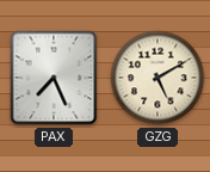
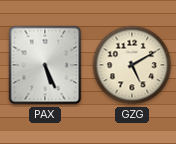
PAX: 7:26 -> 5:26
